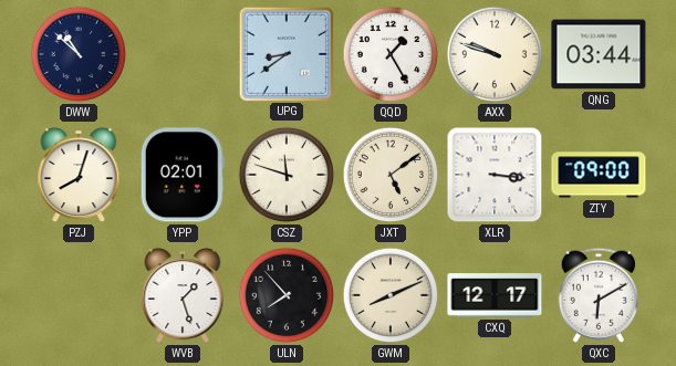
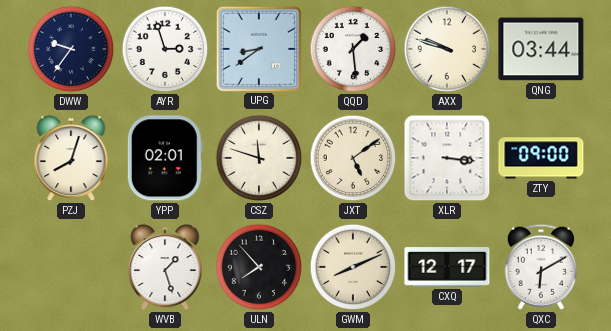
DWW: 10:52 -> 9:36
AYR: none -> 2:57
QQD: 1:25 -> 1:29
